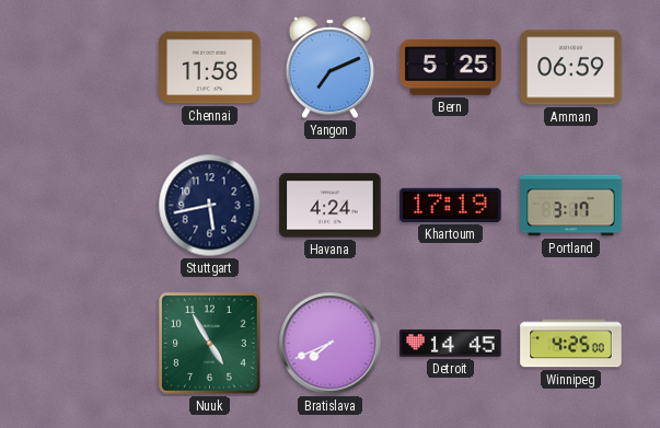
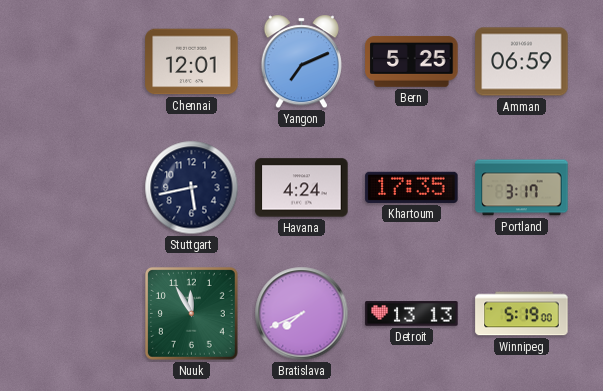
Chennai: 11:58 -> 12:01
Khartoum: 17:19 -> 17:35
Nuuk: 4:55 -> 11:55
Detroit: 14:45 -> 13:13
Winnipeg: 4:25 -> 5:19
